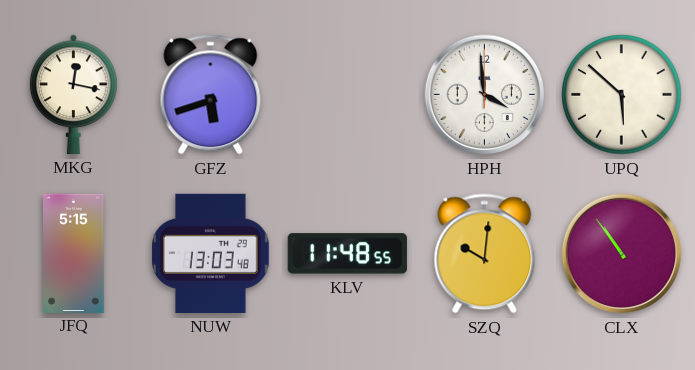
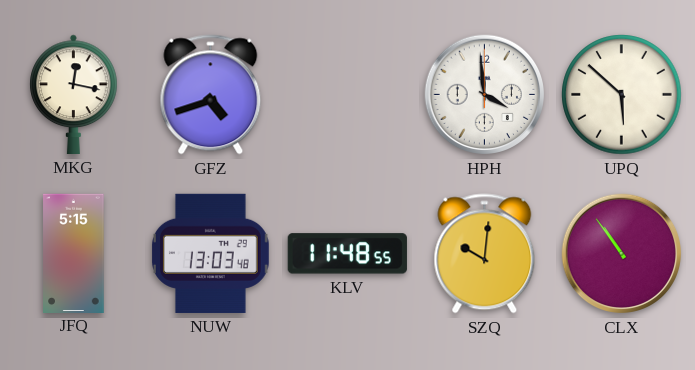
GFZ: 5:42 -> 4:42
